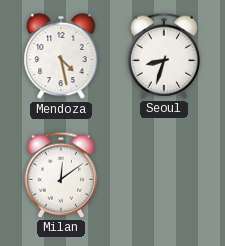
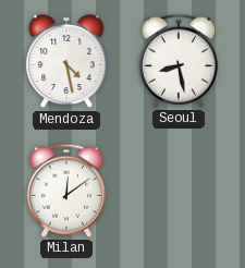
Seoul: 8:33 -> 8:28
